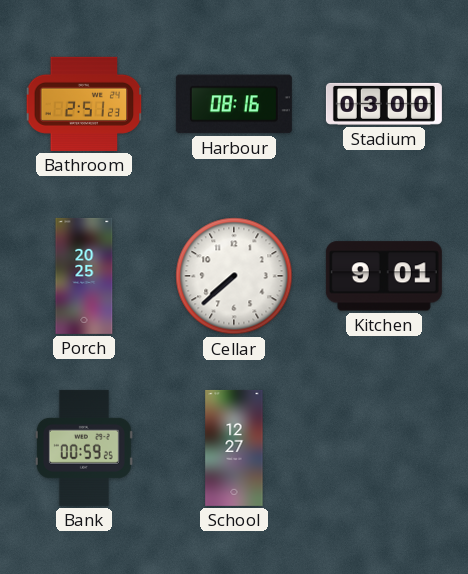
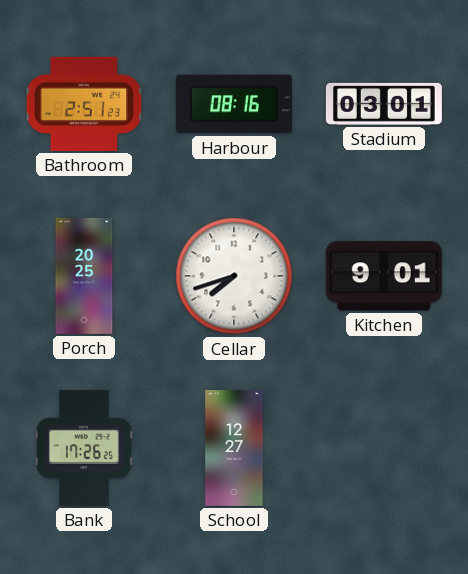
Stadium: 03:00 -> 03:01
Cellar: 7:38 -> 7:42
Bank: 00:59 -> 17:26
